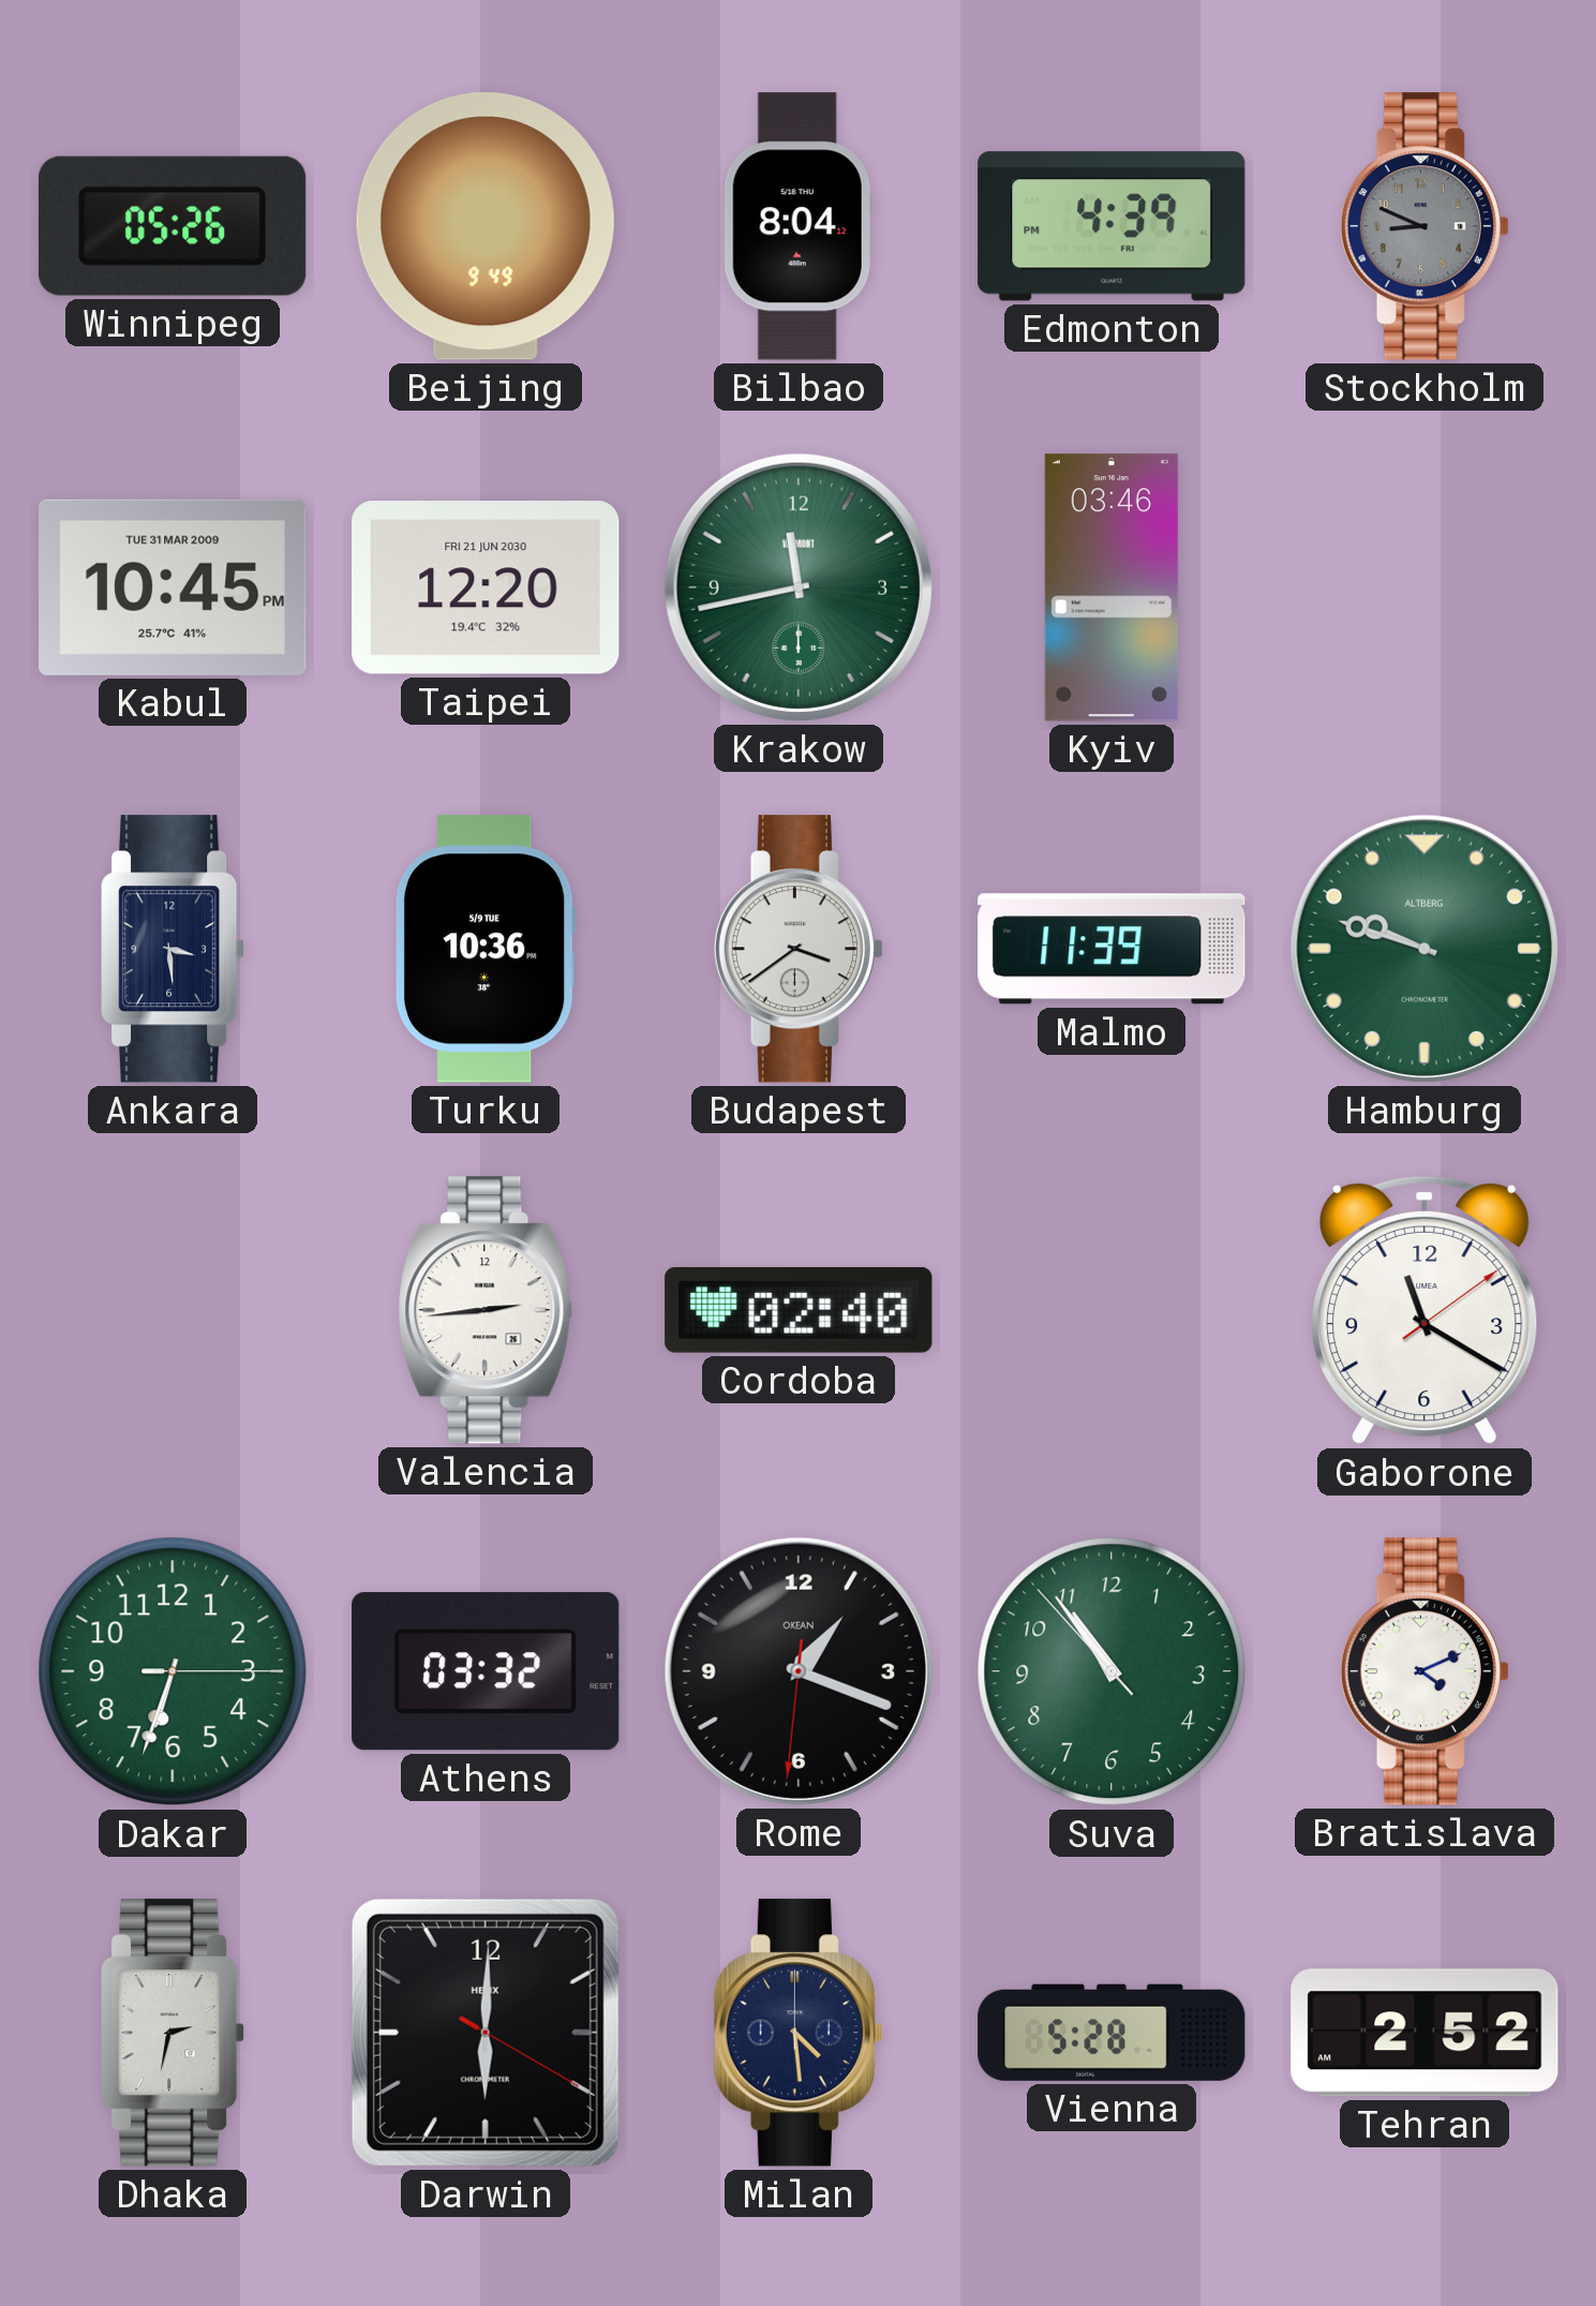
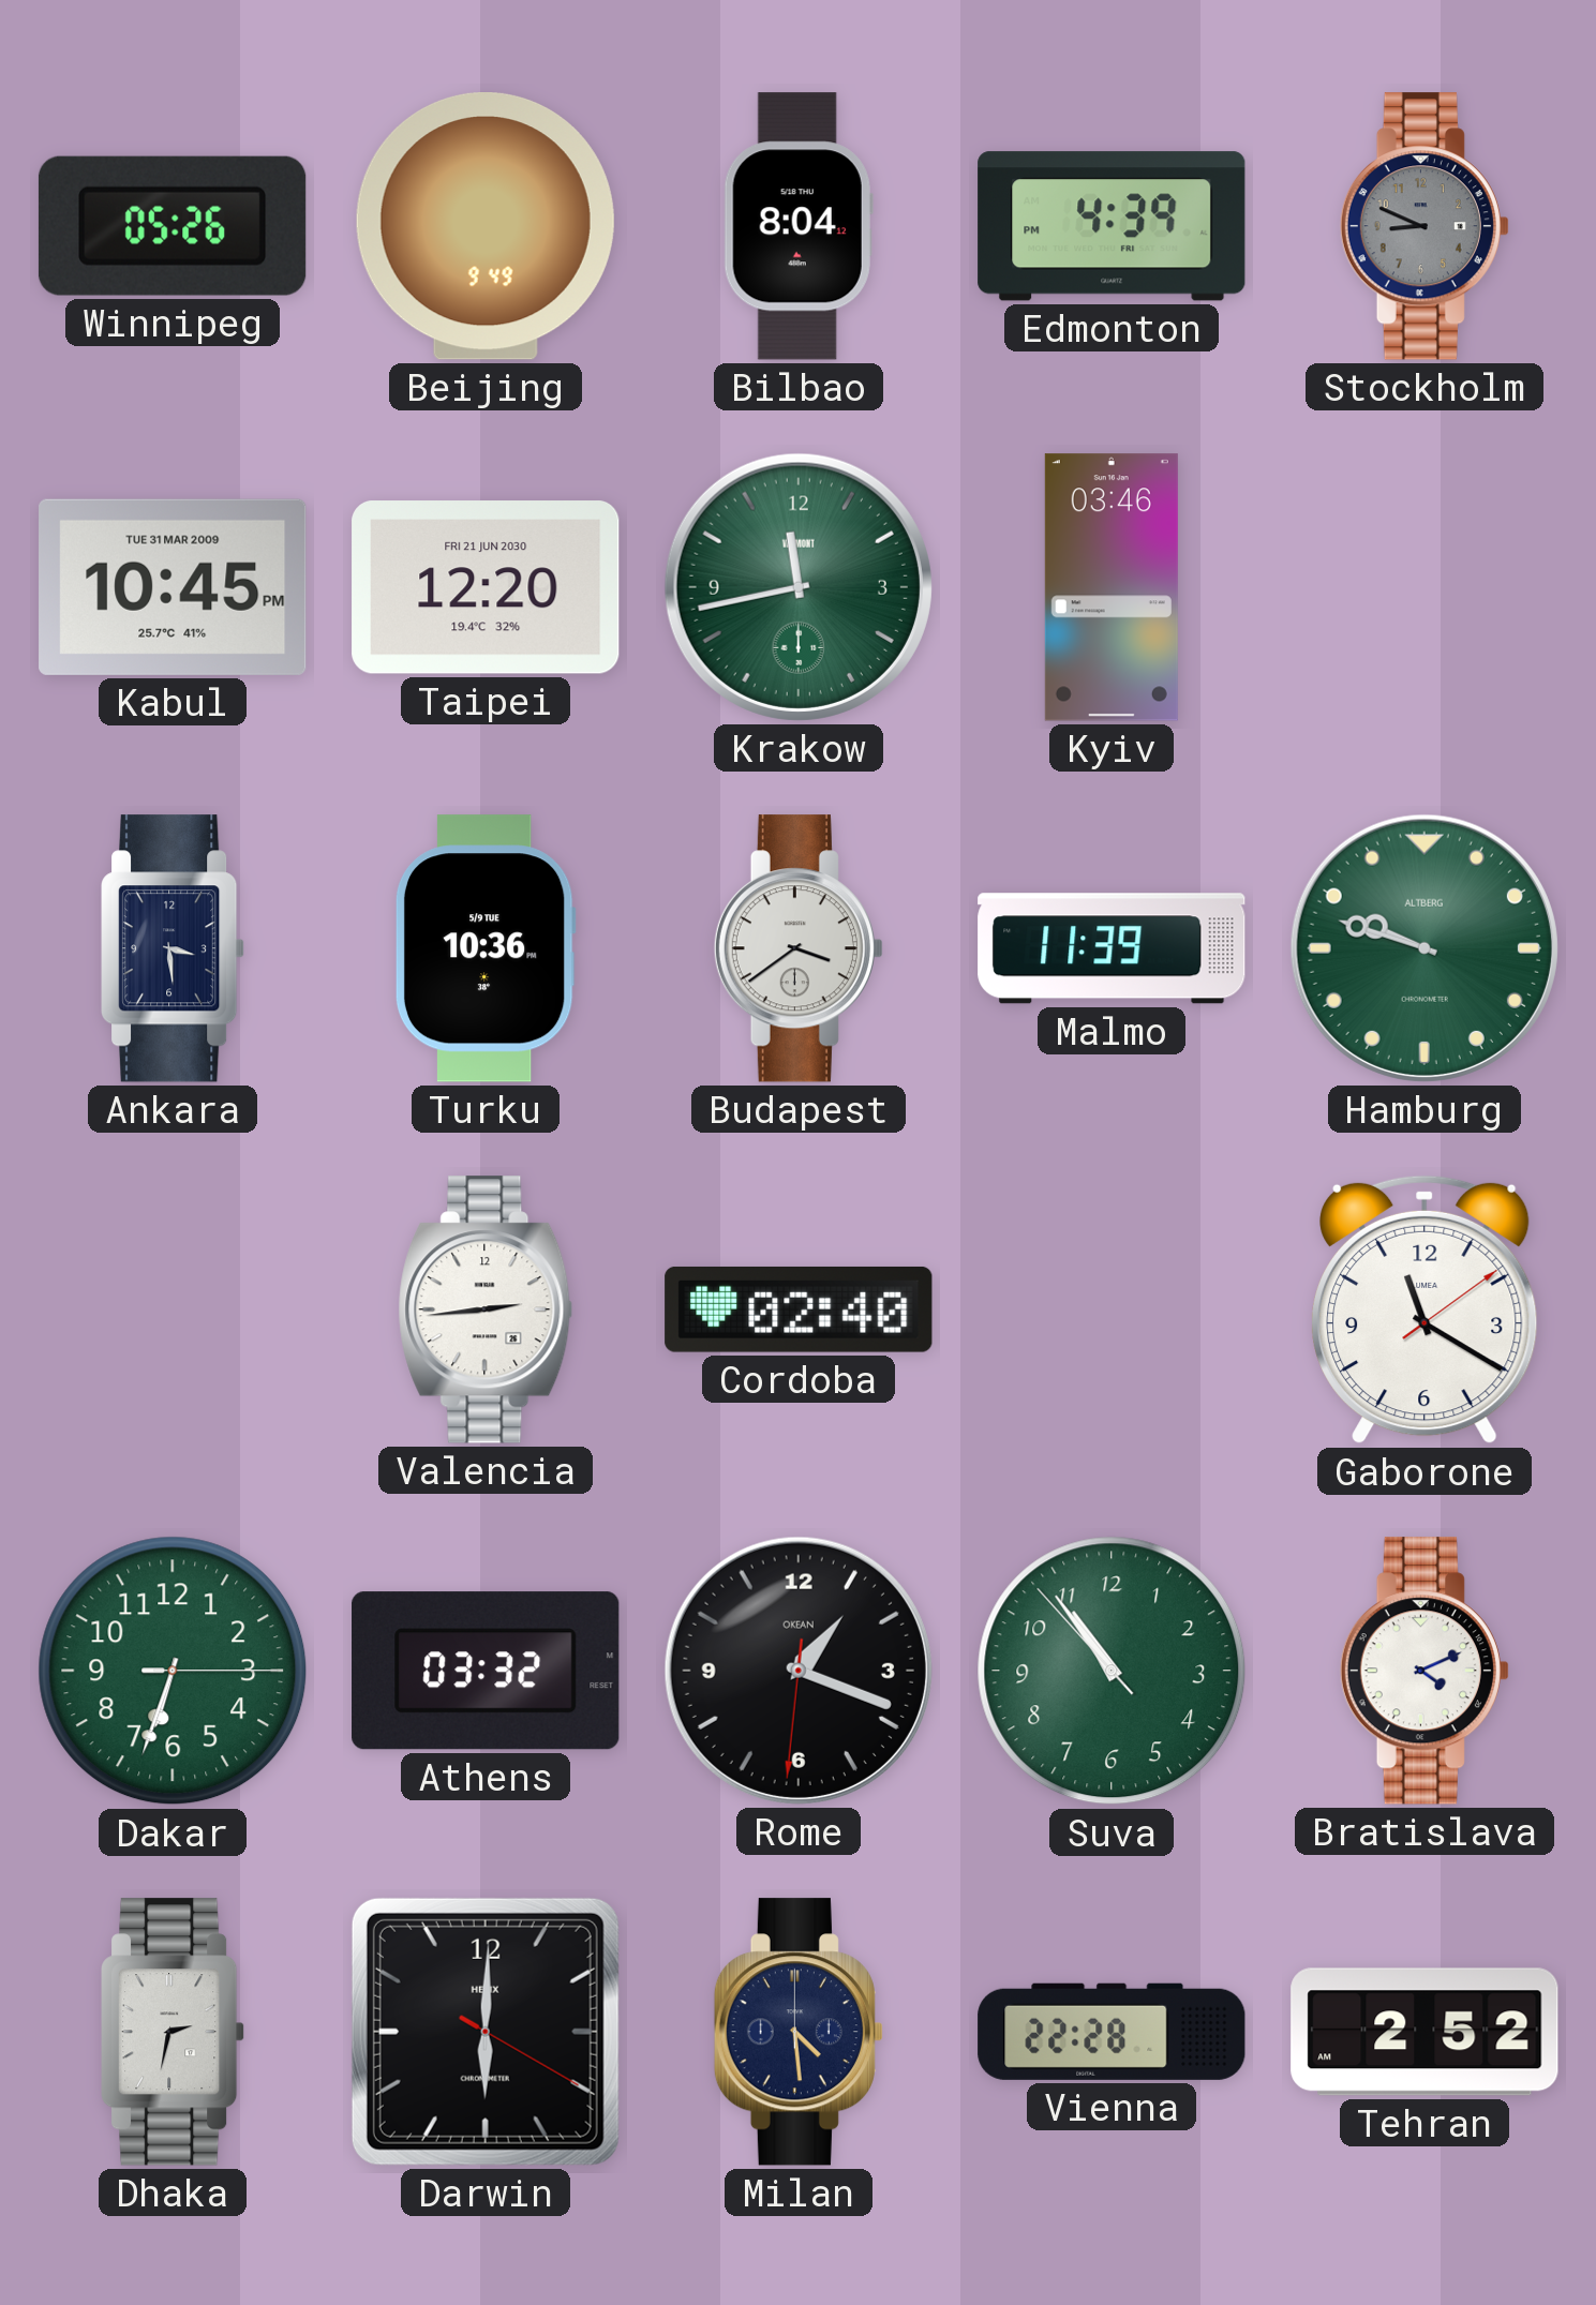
Vienna: 5:28 -> 22:28
